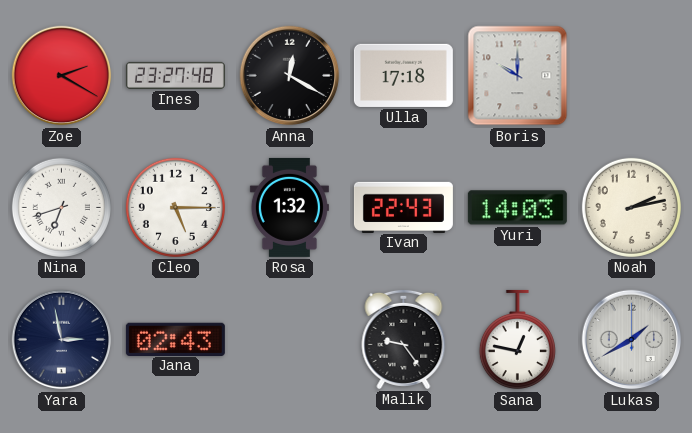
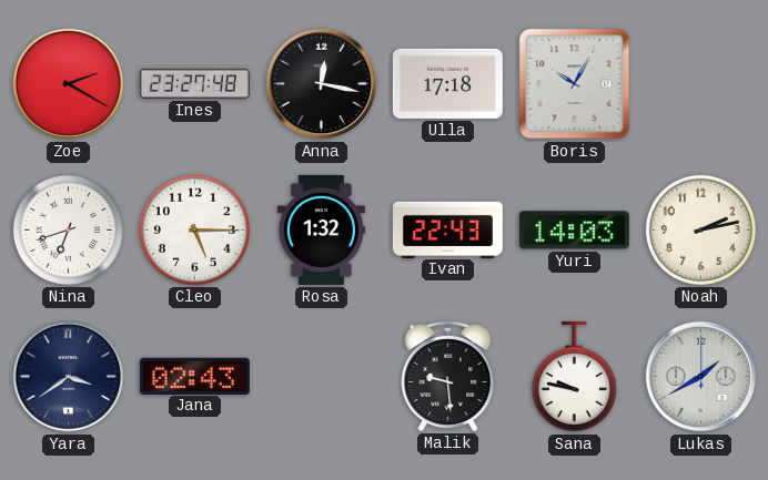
Anna: 12:20 -> 12:17
Boris: 10:00 -> 10:05
Yara: 2:58 -> 3:39
Malik: 9:24 -> 9:29
Sana: 12:47 -> 9:47
